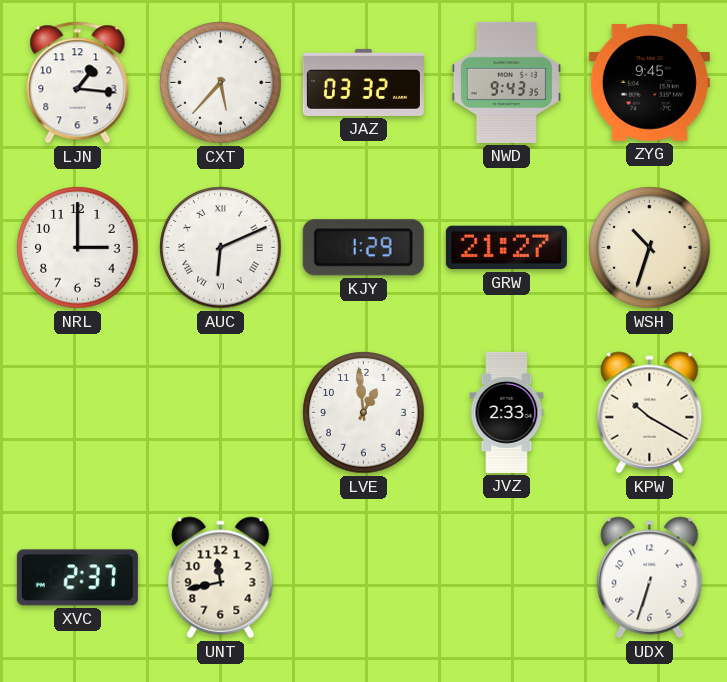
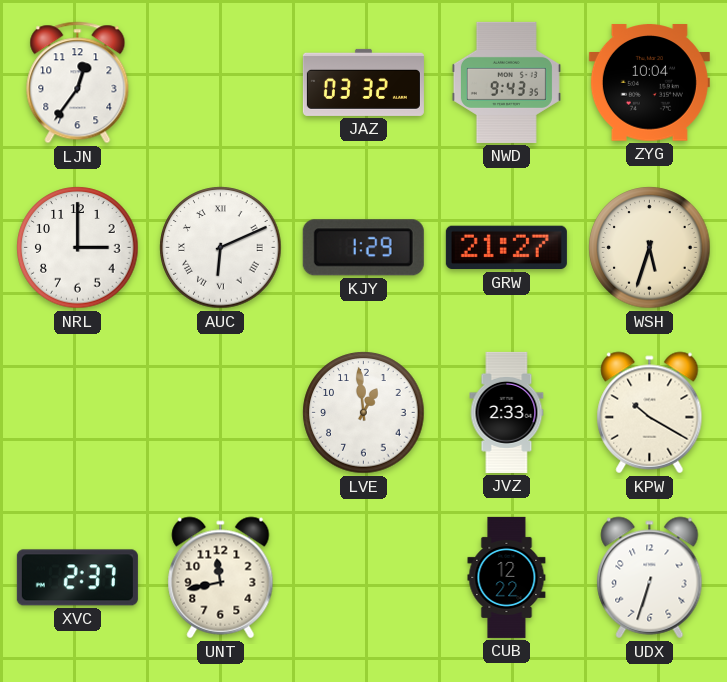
LJN: 1:16 -> 12:36
CXT: 5:37 -> none
ZYG: 9:45 -> 10:04
WSH: 10:33 -> 5:33
CUB: none -> 12:22
